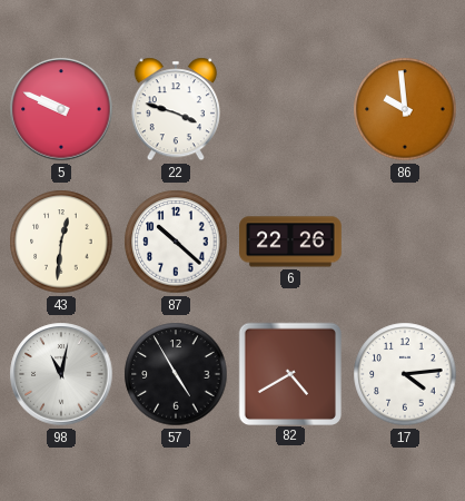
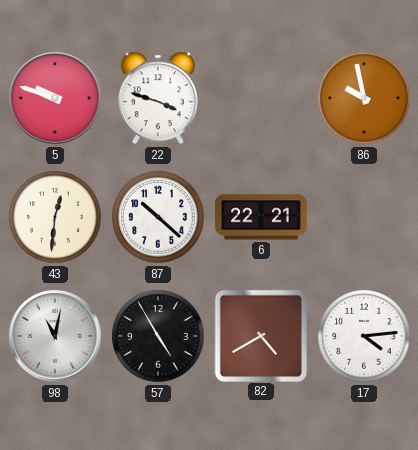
5: 9:49 -> 9:48
86: 9:59 -> 9:58
6: 22:26 -> 22:21
